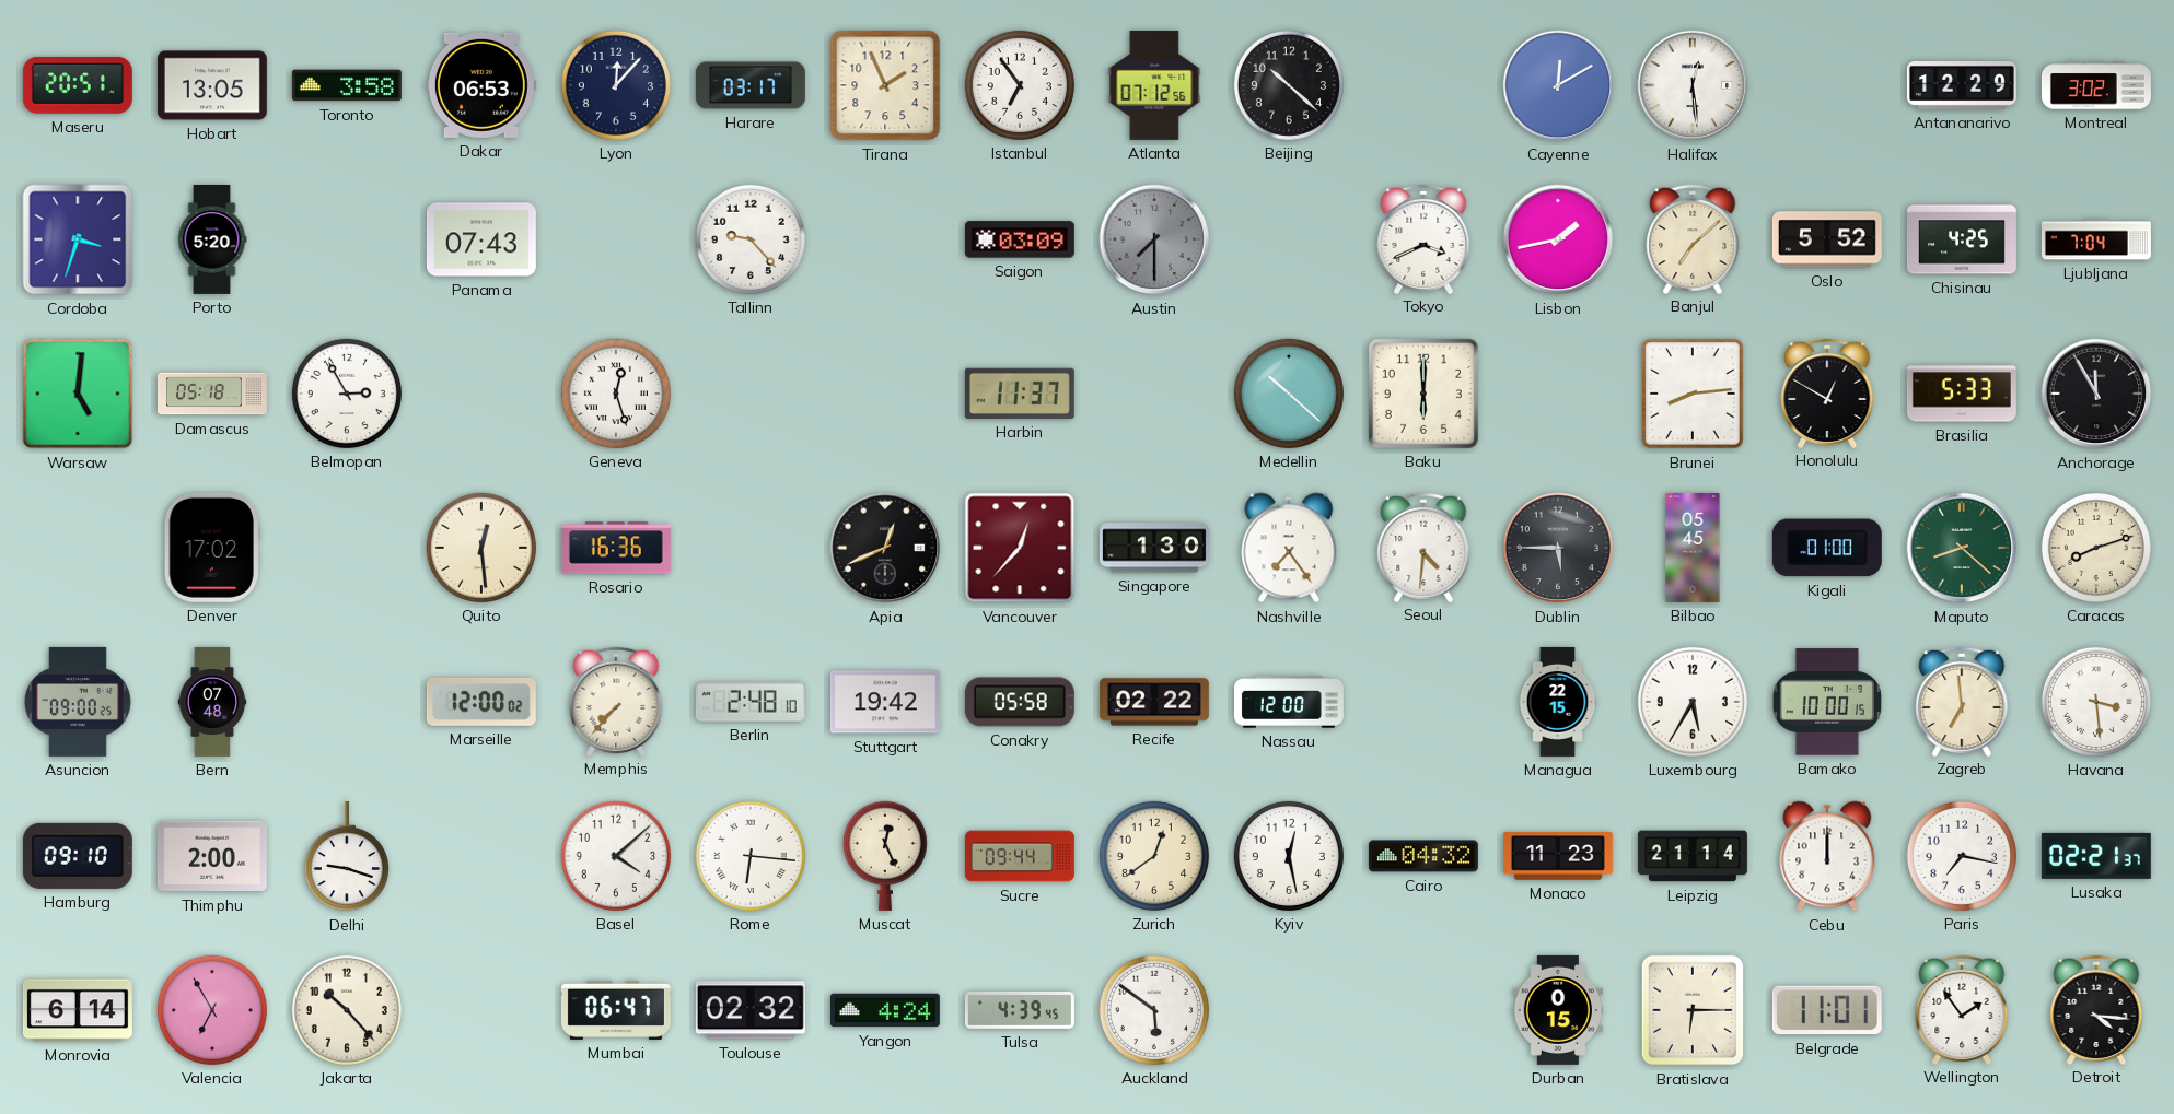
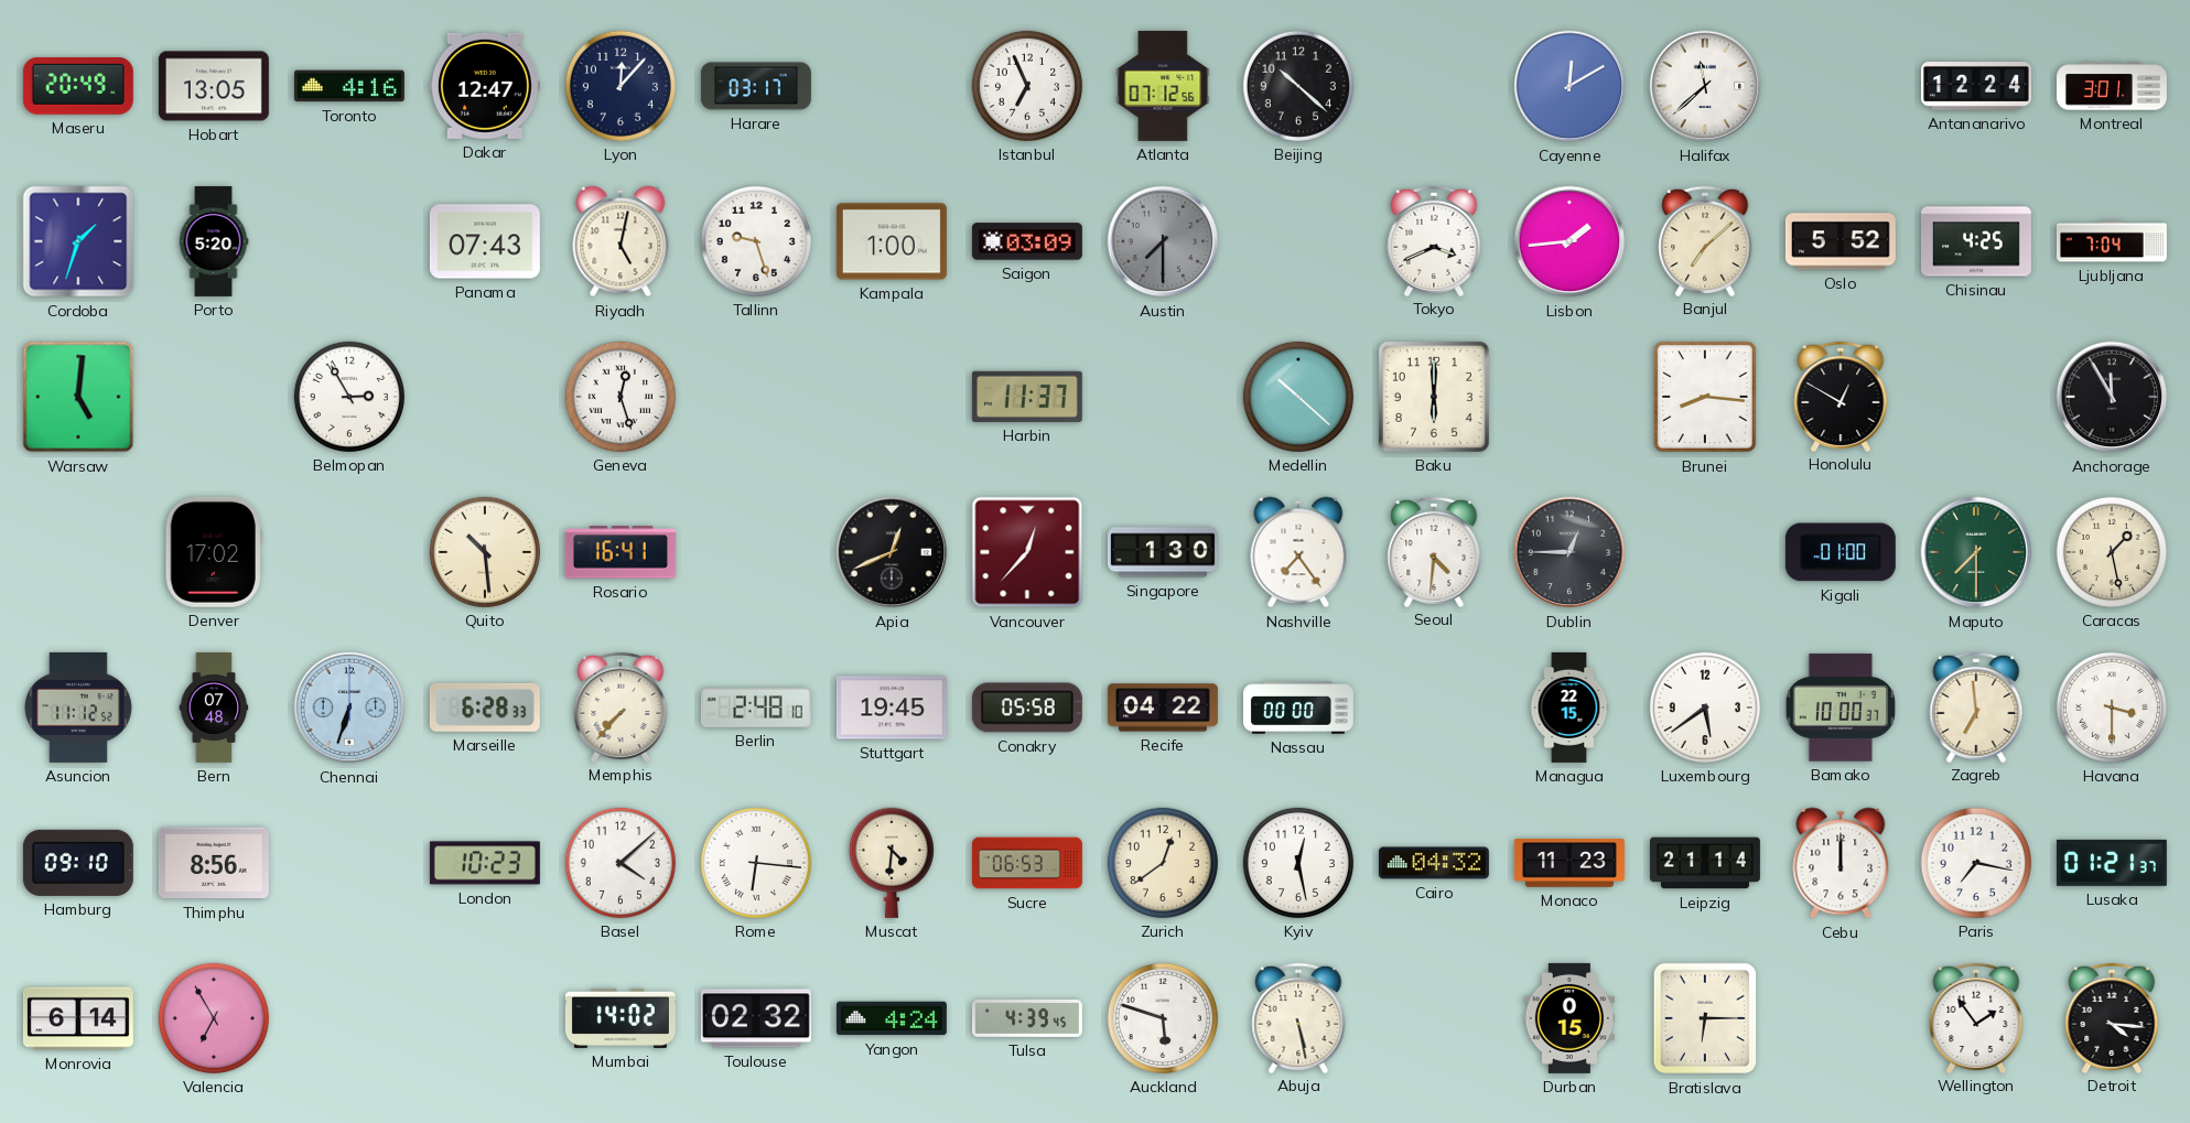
Maseru: 20:51 -> 20:49
Toronto: 3:58 -> 4:16
Dakar: 06:53 -> 12:47
Tirana: 1:56 -> none
Istanbul: 6:54 -> 6:56
Halifax: 12:29 -> 11:38
Antananarivo: 12:29 -> 12:24
Montreal: 3:02 -> 3:01
Cordoba: 3:33 -> 1:33
Riyadh: none -> 5:02
Tallinn: 9:23 -> 9:27
Kampala: none -> 1:00
Lisbon: 1:43 -> 1:44
Damascus: 05:18 -> none
Brunei: 8:14 -> 8:16
Brasilia: 5:33 -> none
Quito: 12:29 -> 10:29
Rosario: 16:36 -> 16:41
Dublin: 5:45 -> 12:45
Bilbao: 05:45 -> none
Maputo: 8:22 -> 7:30
Caracas: 8:12 -> 1:28
Asuncion: 09:00 -> 11:12
Chennai: none -> 6:33
Marseille: 12:00 -> 6:28
Stuttgart: 19:42 -> 19:45
Recife: 02:22 -> 04:22
Nassau: 12:00 -> 00:00
Luxembourg: 5:35 -> 5:39
Bamako: 10:00:15 -> 10:00:37
Havana: 3:29 -> 3:30
Thimphu: 2:00 -> 8:56
Delhi: 9:18 -> none
London: none -> 10:23
Muscat: 12:26 -> 4:31
Sucre: 09:44 -> 06:53
Lusaka: 02:21 -> 01:21
Jakarta: 10:23 -> none
Mumbai: 06:47 -> 14:02
Auckland: 5:51 -> 5:48
Abuja: none -> 5:28
Belgrade: 11:01 -> none
